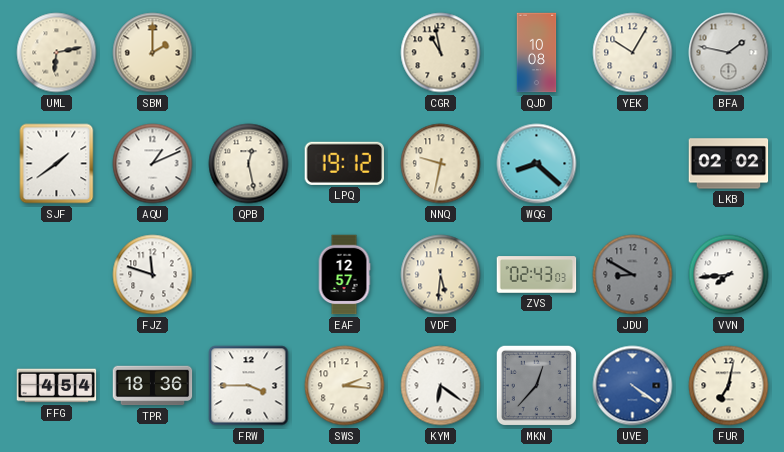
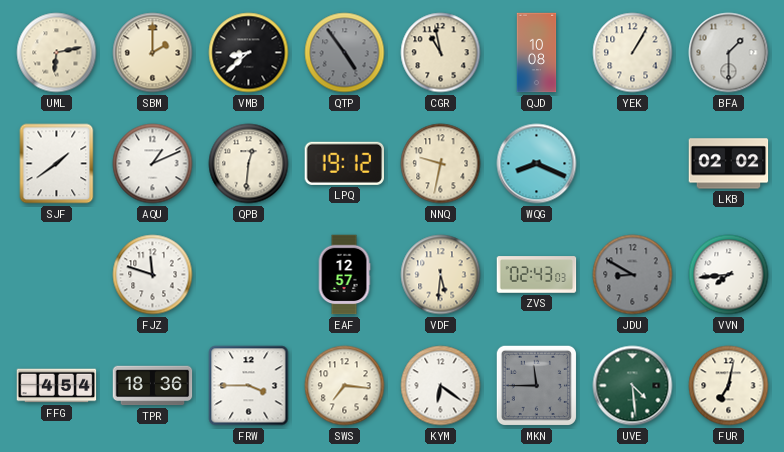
VMB: none -> 8:38
QTP: none -> 4:54
YEK: 10:05 -> 1:05
BFA: 1:47 -> 1:30
QPB: 12:28 -> 12:31
WQG: 8:22 -> 8:19
SWS: 2:16 -> 7:16
MKN: 12:37 -> 11:45
UVE: 4:21 -> 4:29
UVE dial: blue -> green
